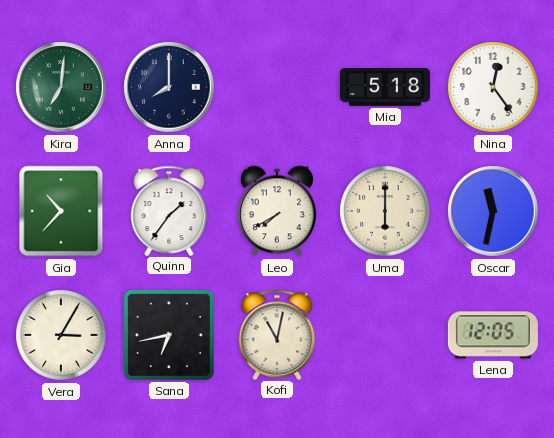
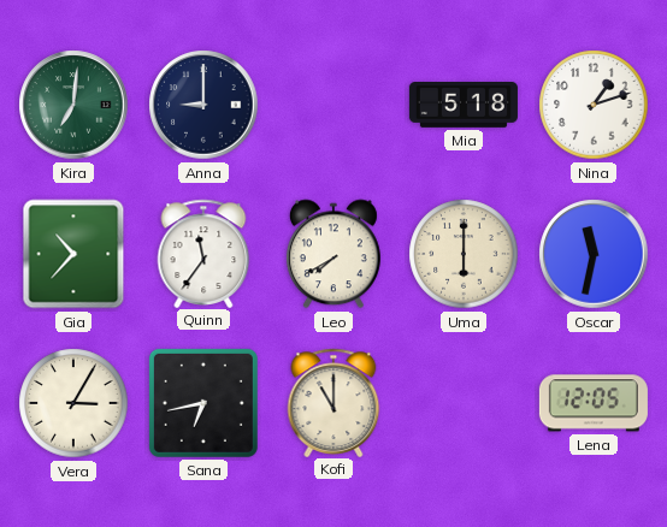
Anna: 8:00 -> 9:00
Nina: 12:24 -> 1:12
Quinn: 1:36 -> 11:36
Kofi: 11:02 -> 11:00
